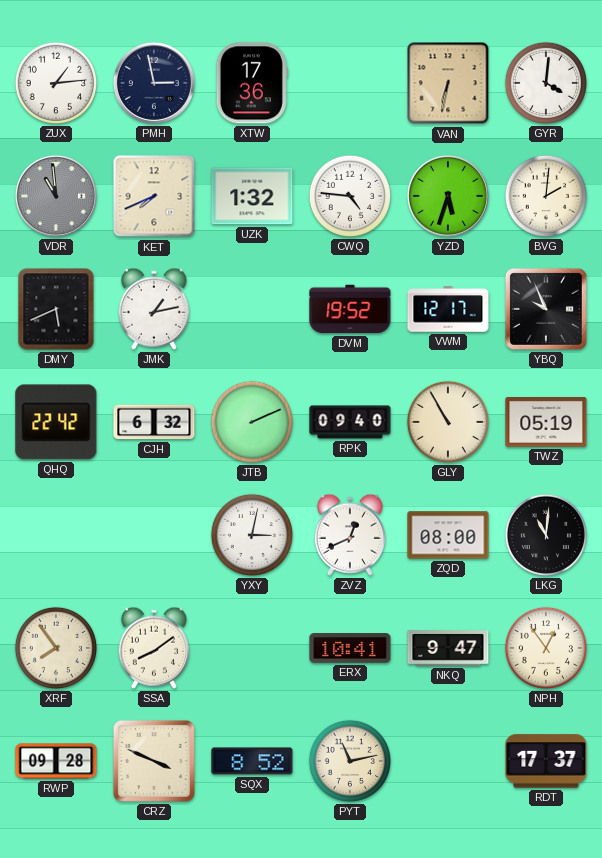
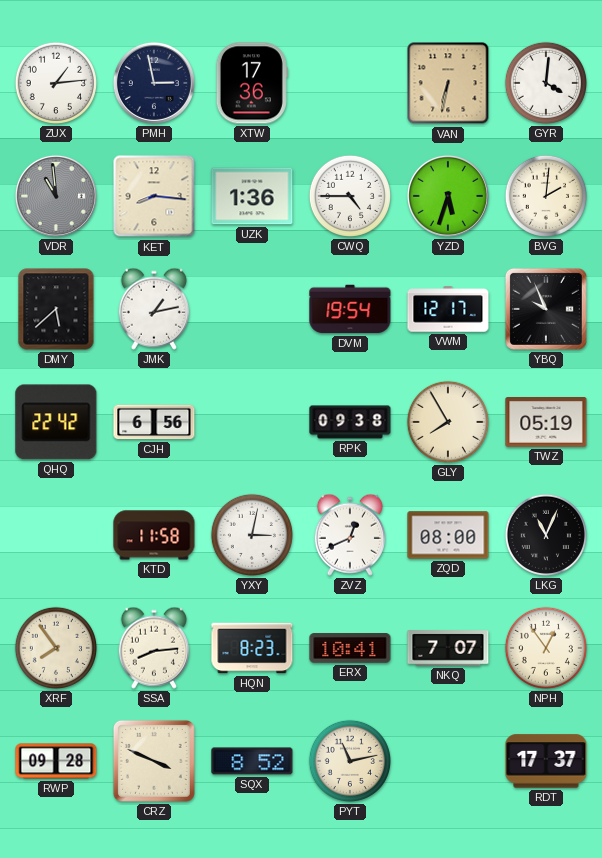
KET: 7:41 -> 8:16
UZK: 1:32 -> 1:36
CWQ: 4:46 -> 4:45
DMY: 5:41 -> 5:38
DVM: 19:52 -> 19:54
CJH: 6:32 -> 6:56
JTB: 2:11 -> none
RPK: 09:40 -> 09:38
GLY: 10:55 -> 7:55
KTD: none -> 11:58
LKG: 11:01 -> 11:04
SSA: 8:09 -> 8:14
HQN: none -> 8:23
NKQ: 9:47 -> 7:07
